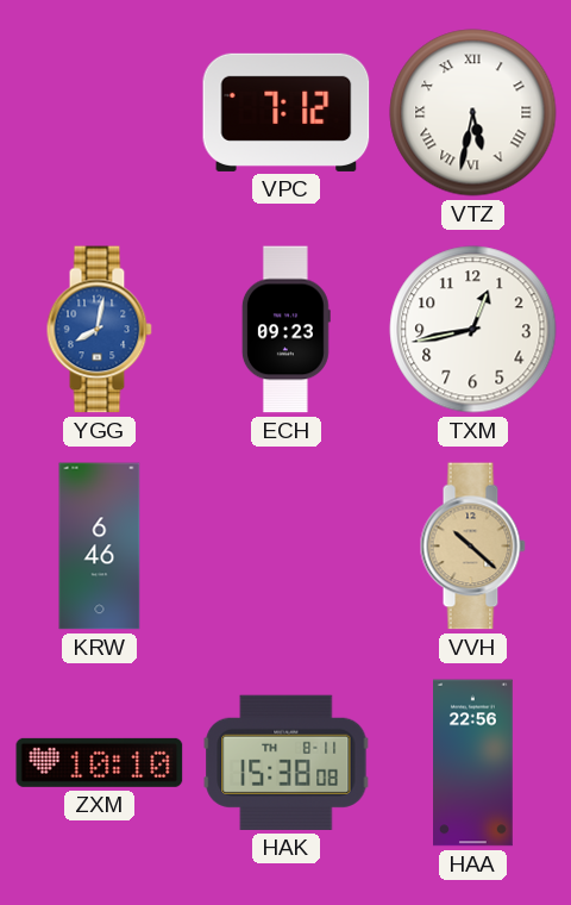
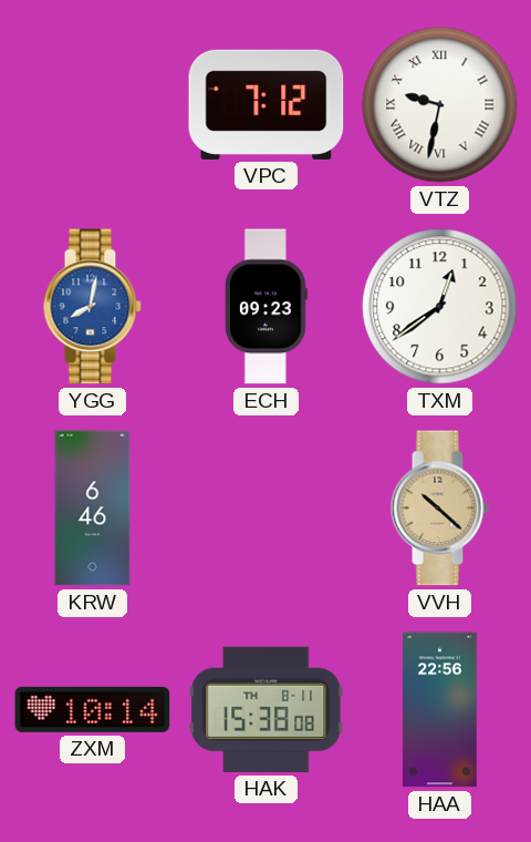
VTZ: 5:32 -> 9:32
TXM: 12:43 -> 12:39
ZXM: 10:10 -> 10:14
